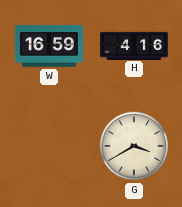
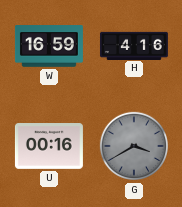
U: none -> 00:16
G dial: cream -> grey
